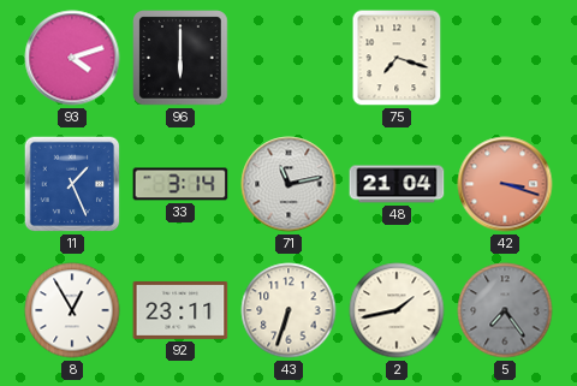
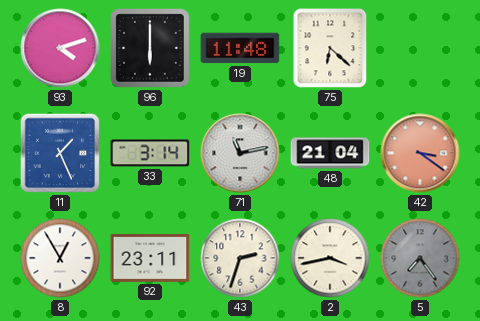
19: none -> 11:48
75: 7:18 -> 6:22
42: 3:18 -> 3:21
43: 6:33 -> 2:33
2: 1:43 -> 3:43
